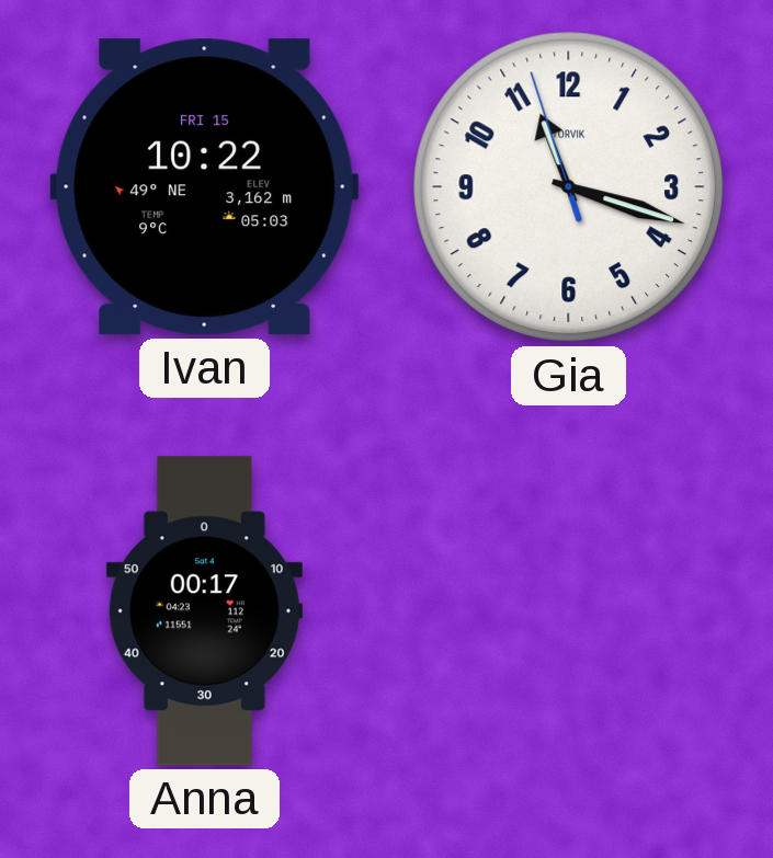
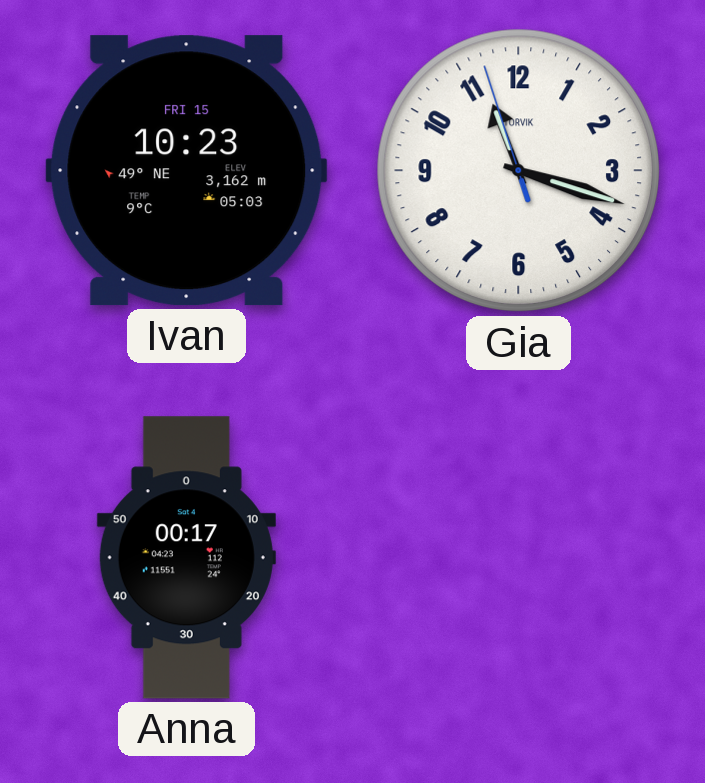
Ivan: 10:22 -> 10:23
